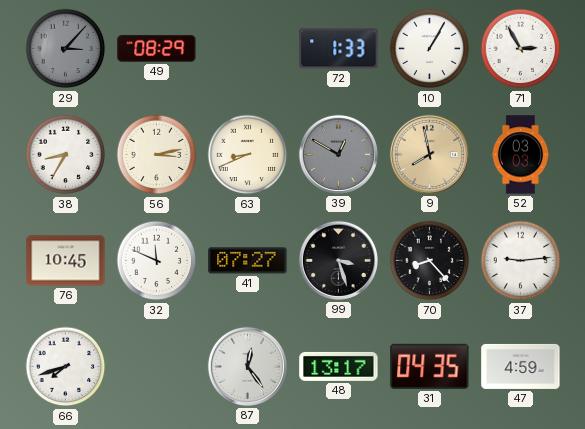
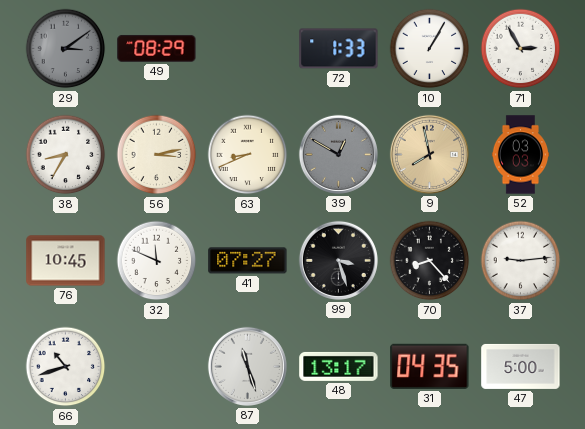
29: 3:07 -> 3:09
66: 7:42 -> 10:42
87: 12:24 -> 11:27
47: 4:59 -> 5:00
